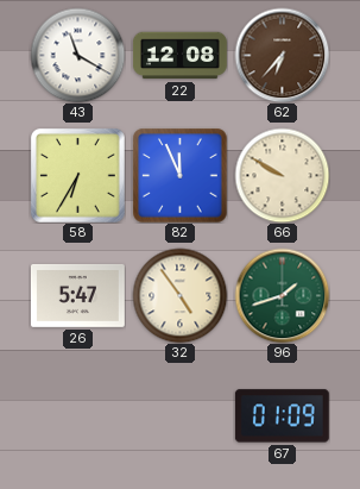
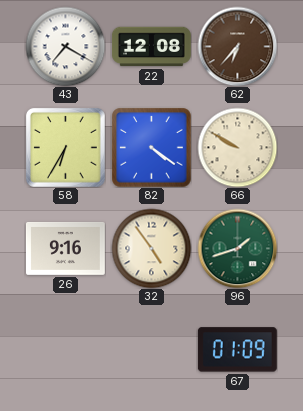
43: 11:20 -> 7:20
82: 11:56 -> 4:21
26: 5:47 -> 9:16
